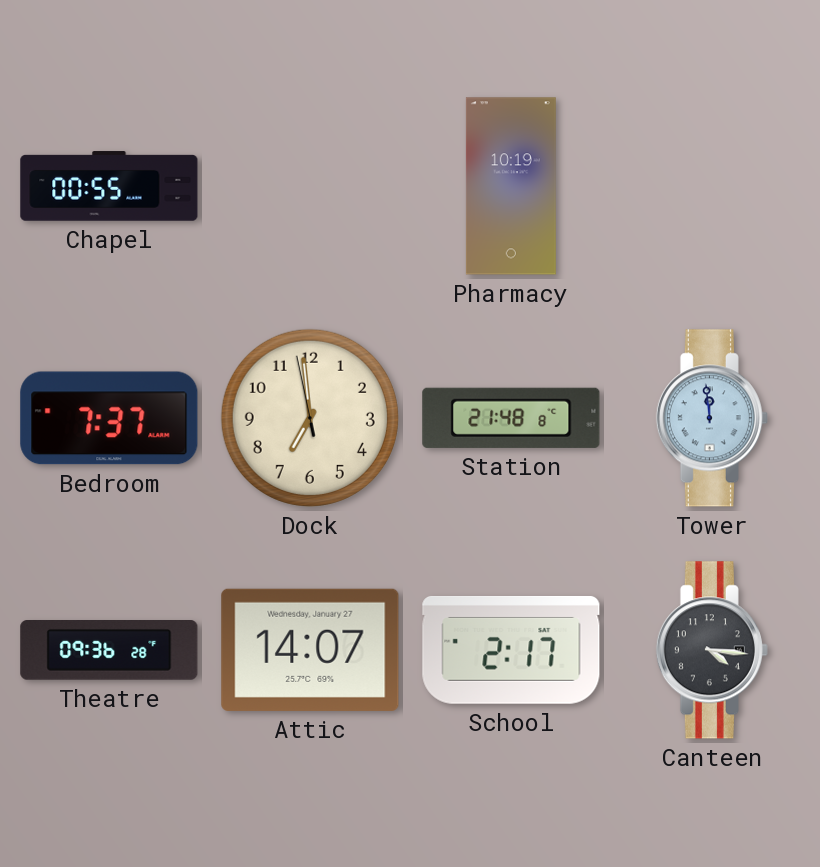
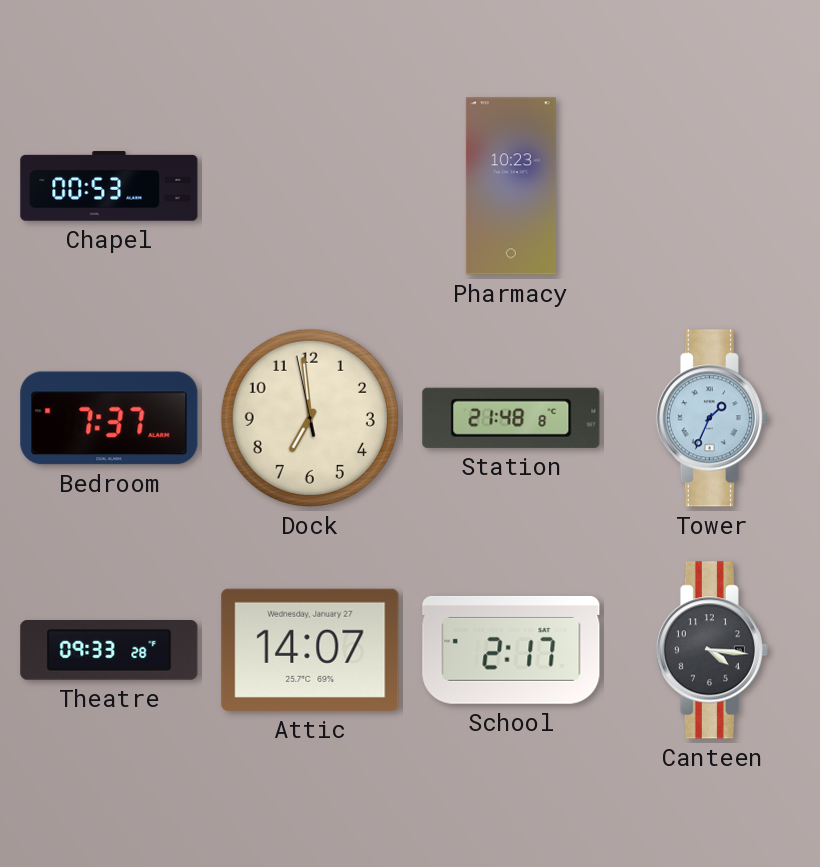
Chapel: 00:55 -> 00:53
Pharmacy: 10:19 -> 10:23
Tower: 11:59 -> 1:34
Theatre: 09:36 -> 09:33
